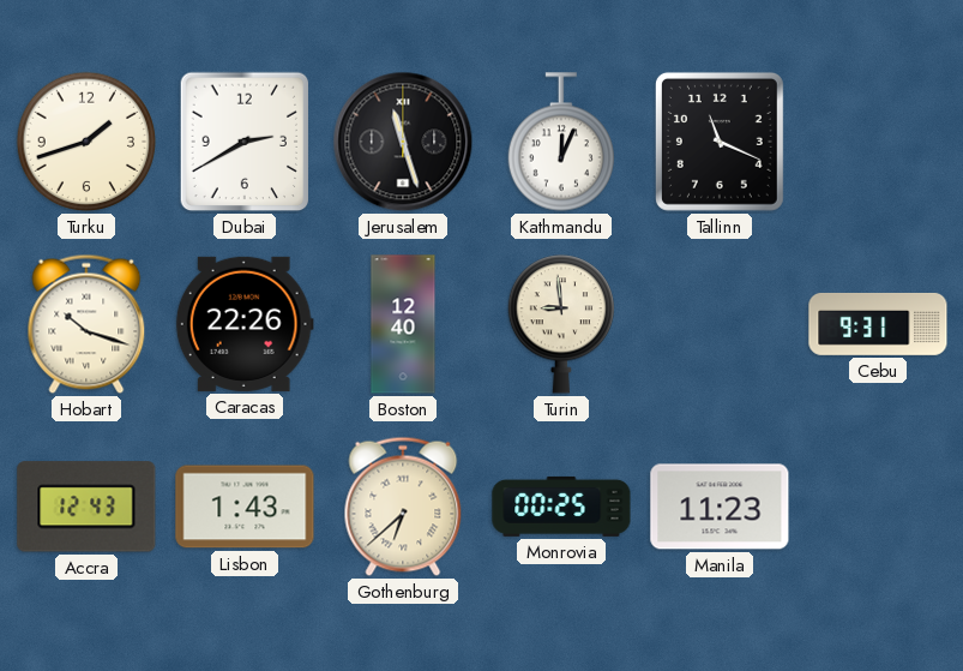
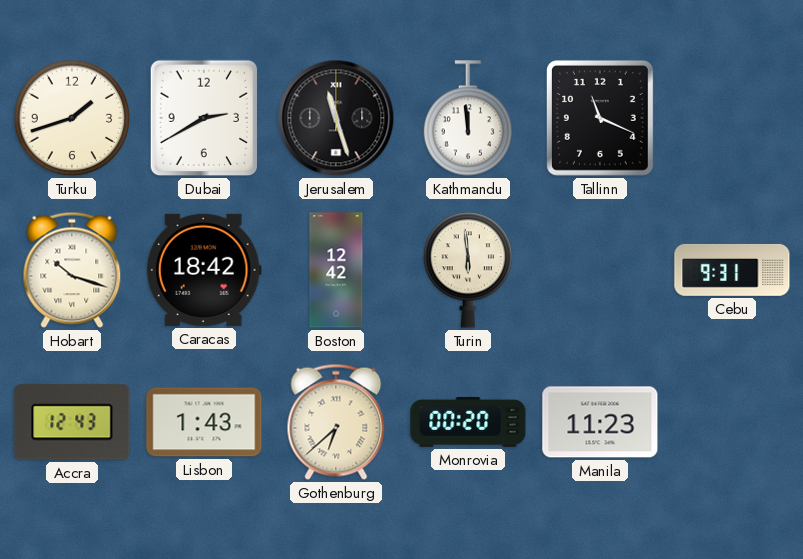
Kathmandu: 12:04 -> 11:59
Caracas: 22:26 -> 18:42
Boston: 12:40 -> 12:42
Turin: 8:59 -> 5:59
Monrovia: 00:25 -> 00:20
